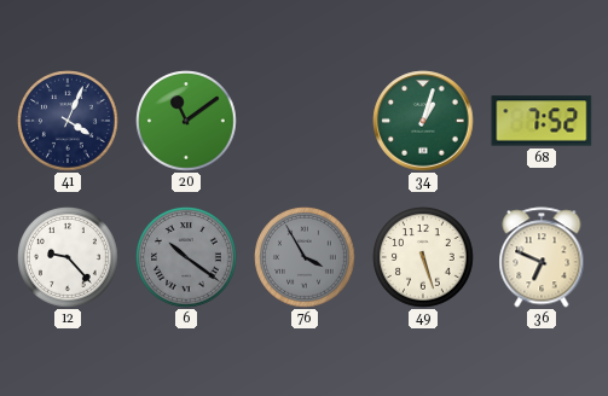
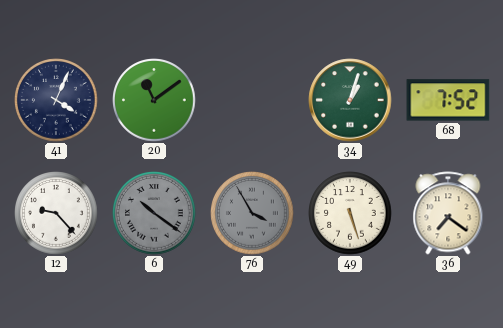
36: 6:49 -> 7:21
